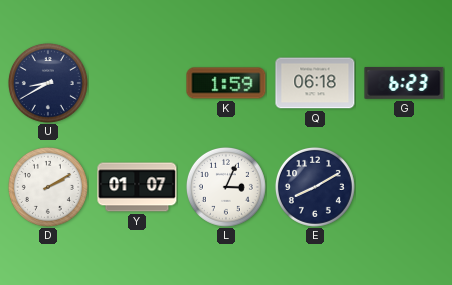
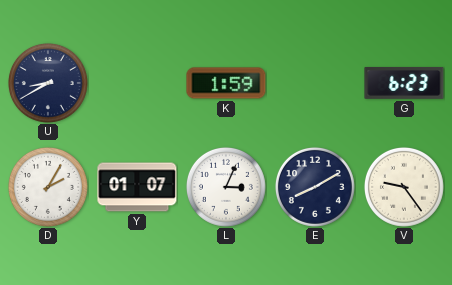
Q: 06:18 -> none
D: 2:10 -> 2:05
V: none -> 9:24
